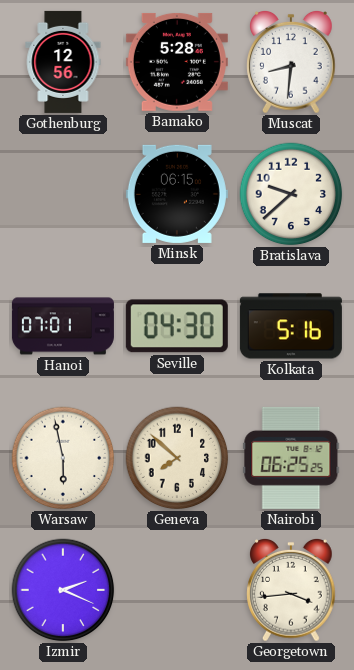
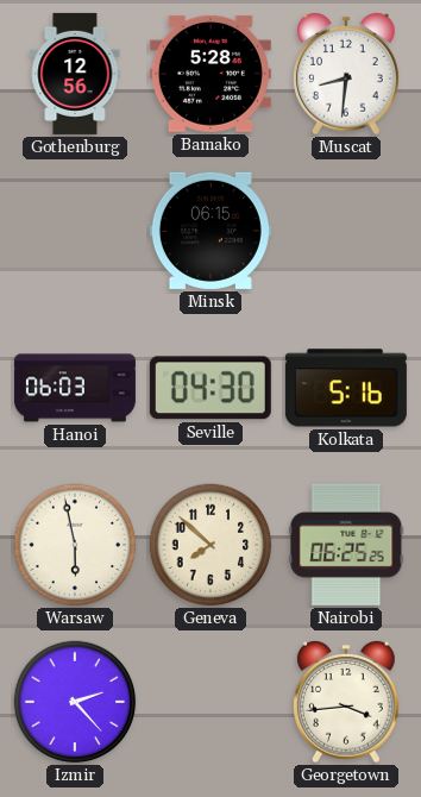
Bratislava: 9:38 -> none
Hanoi: 07:01 -> 06:03
Izmir: 2:19 -> 2:23
